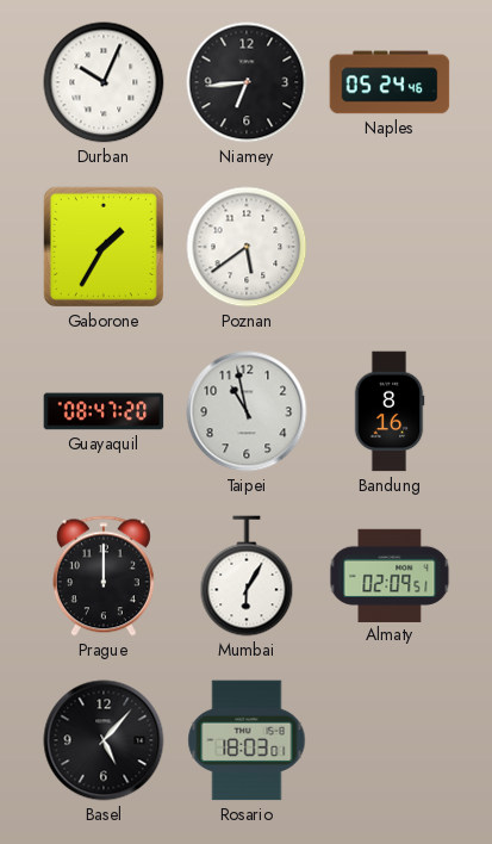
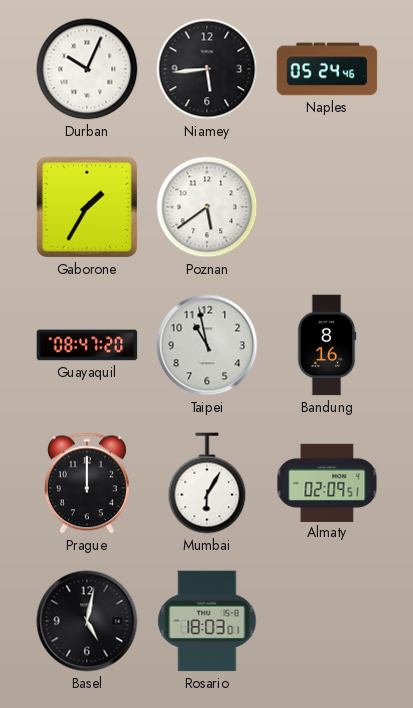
Niamey: 6:44 -> 5:44
Basel: 5:07 -> 5:02
